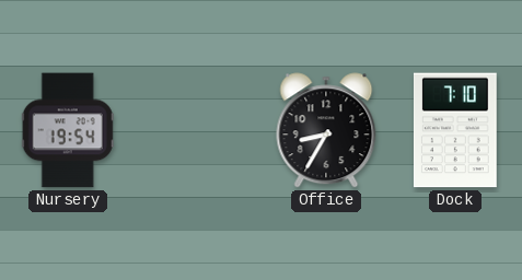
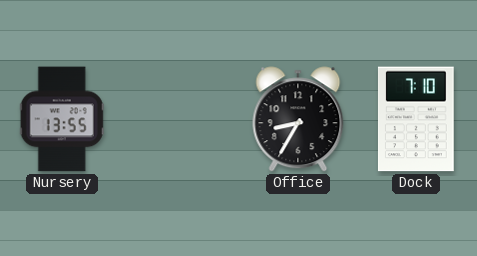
Nursery: 19:54 -> 13:55
